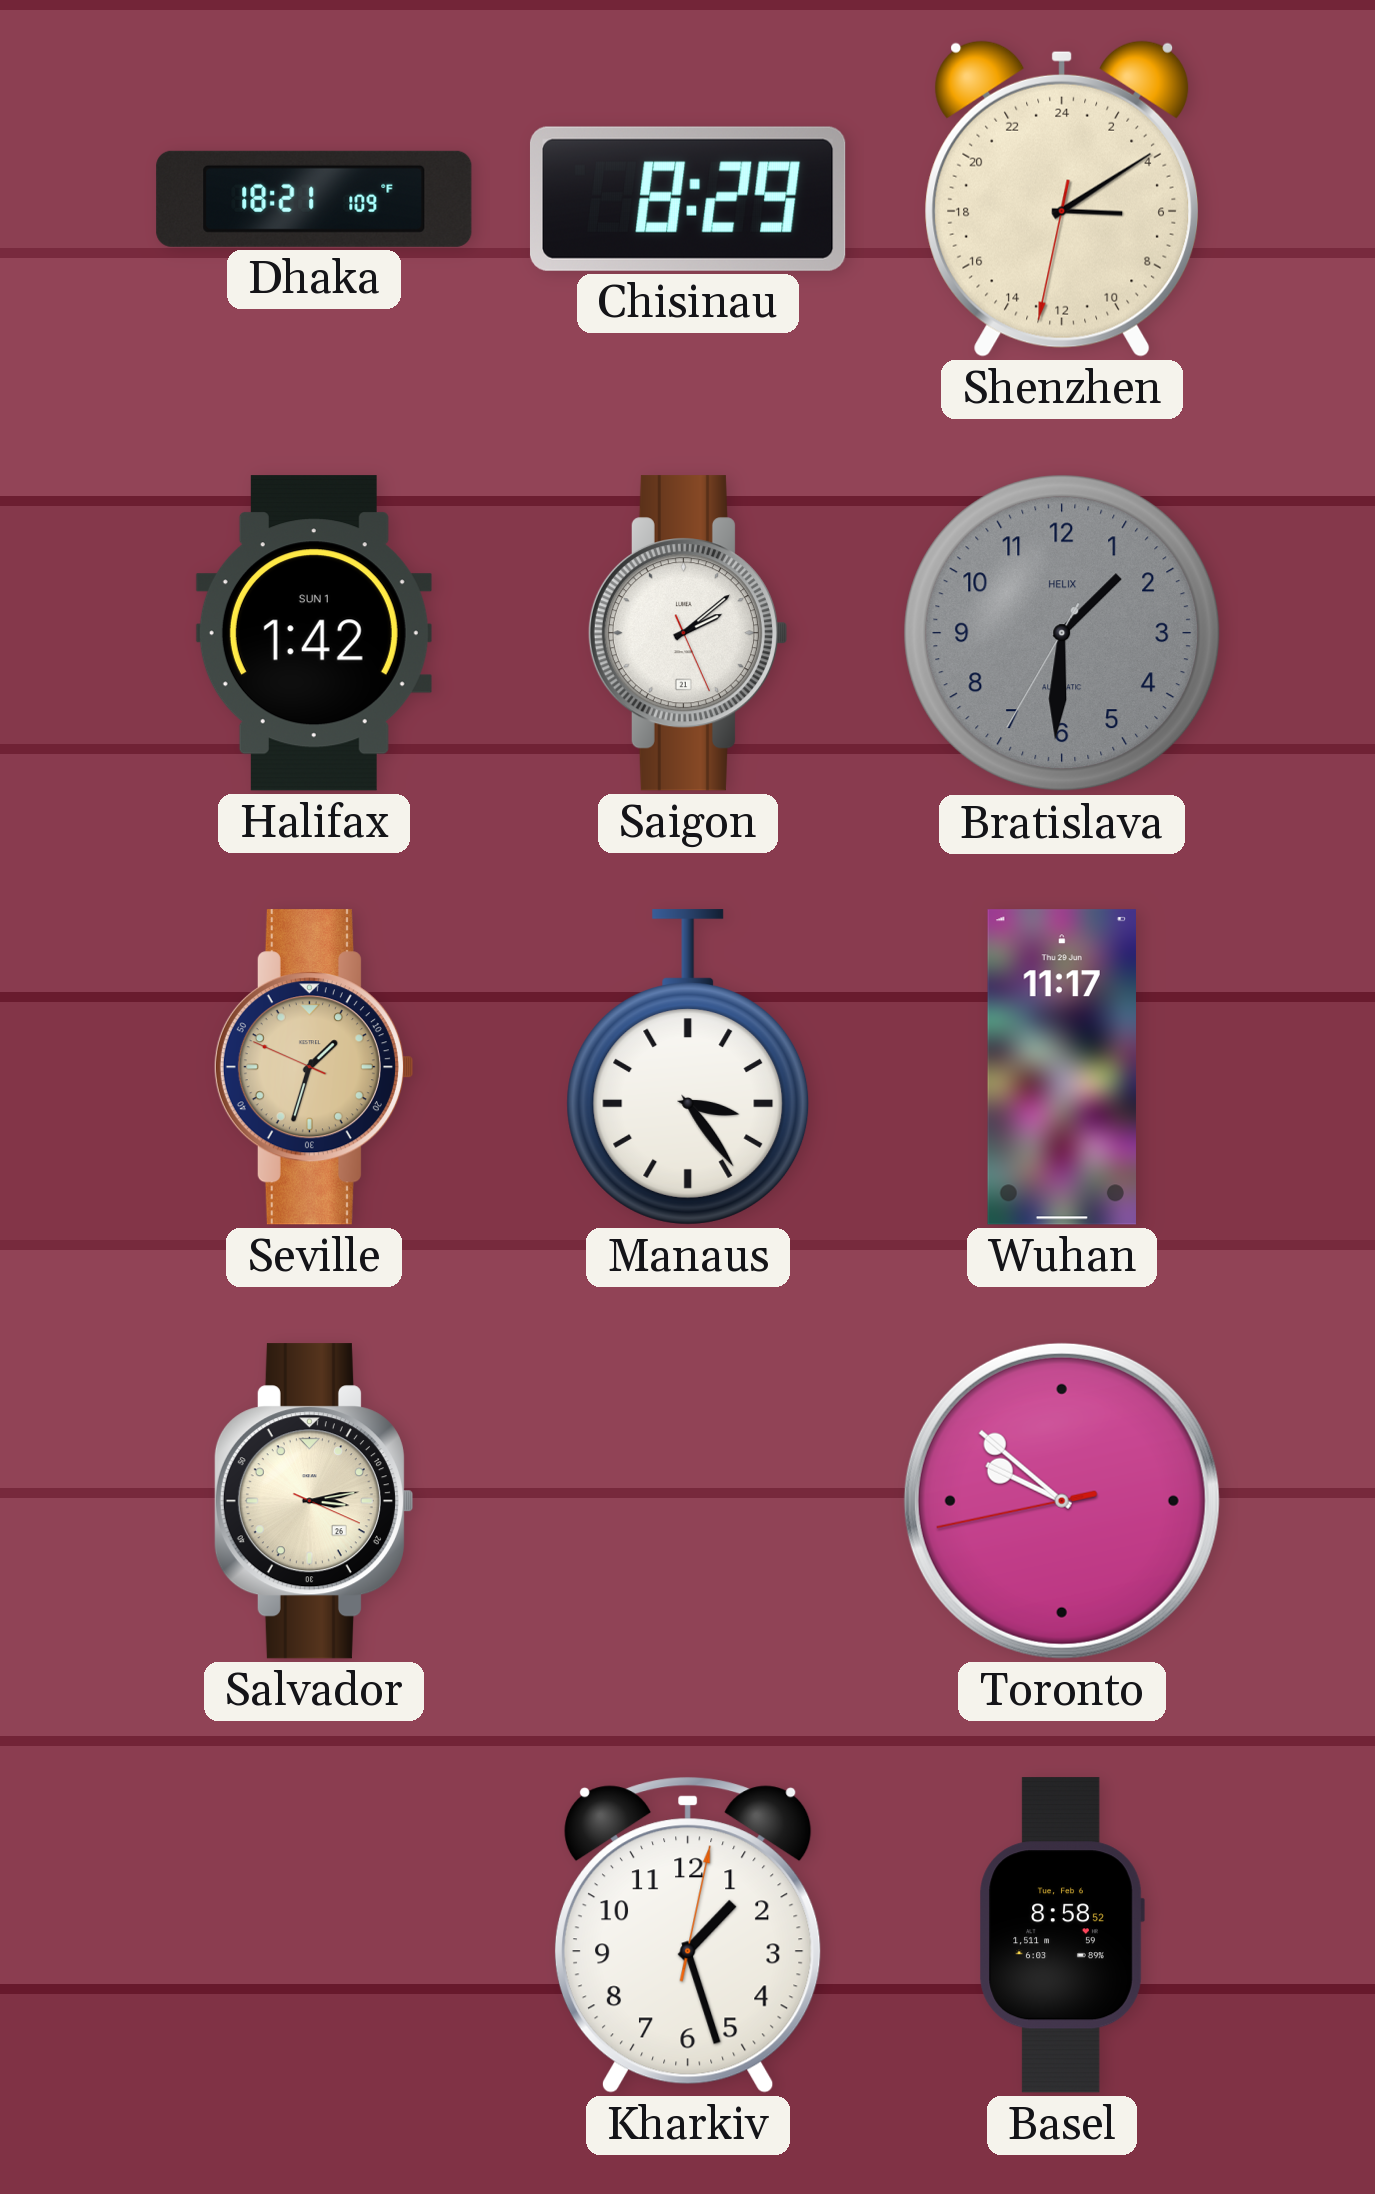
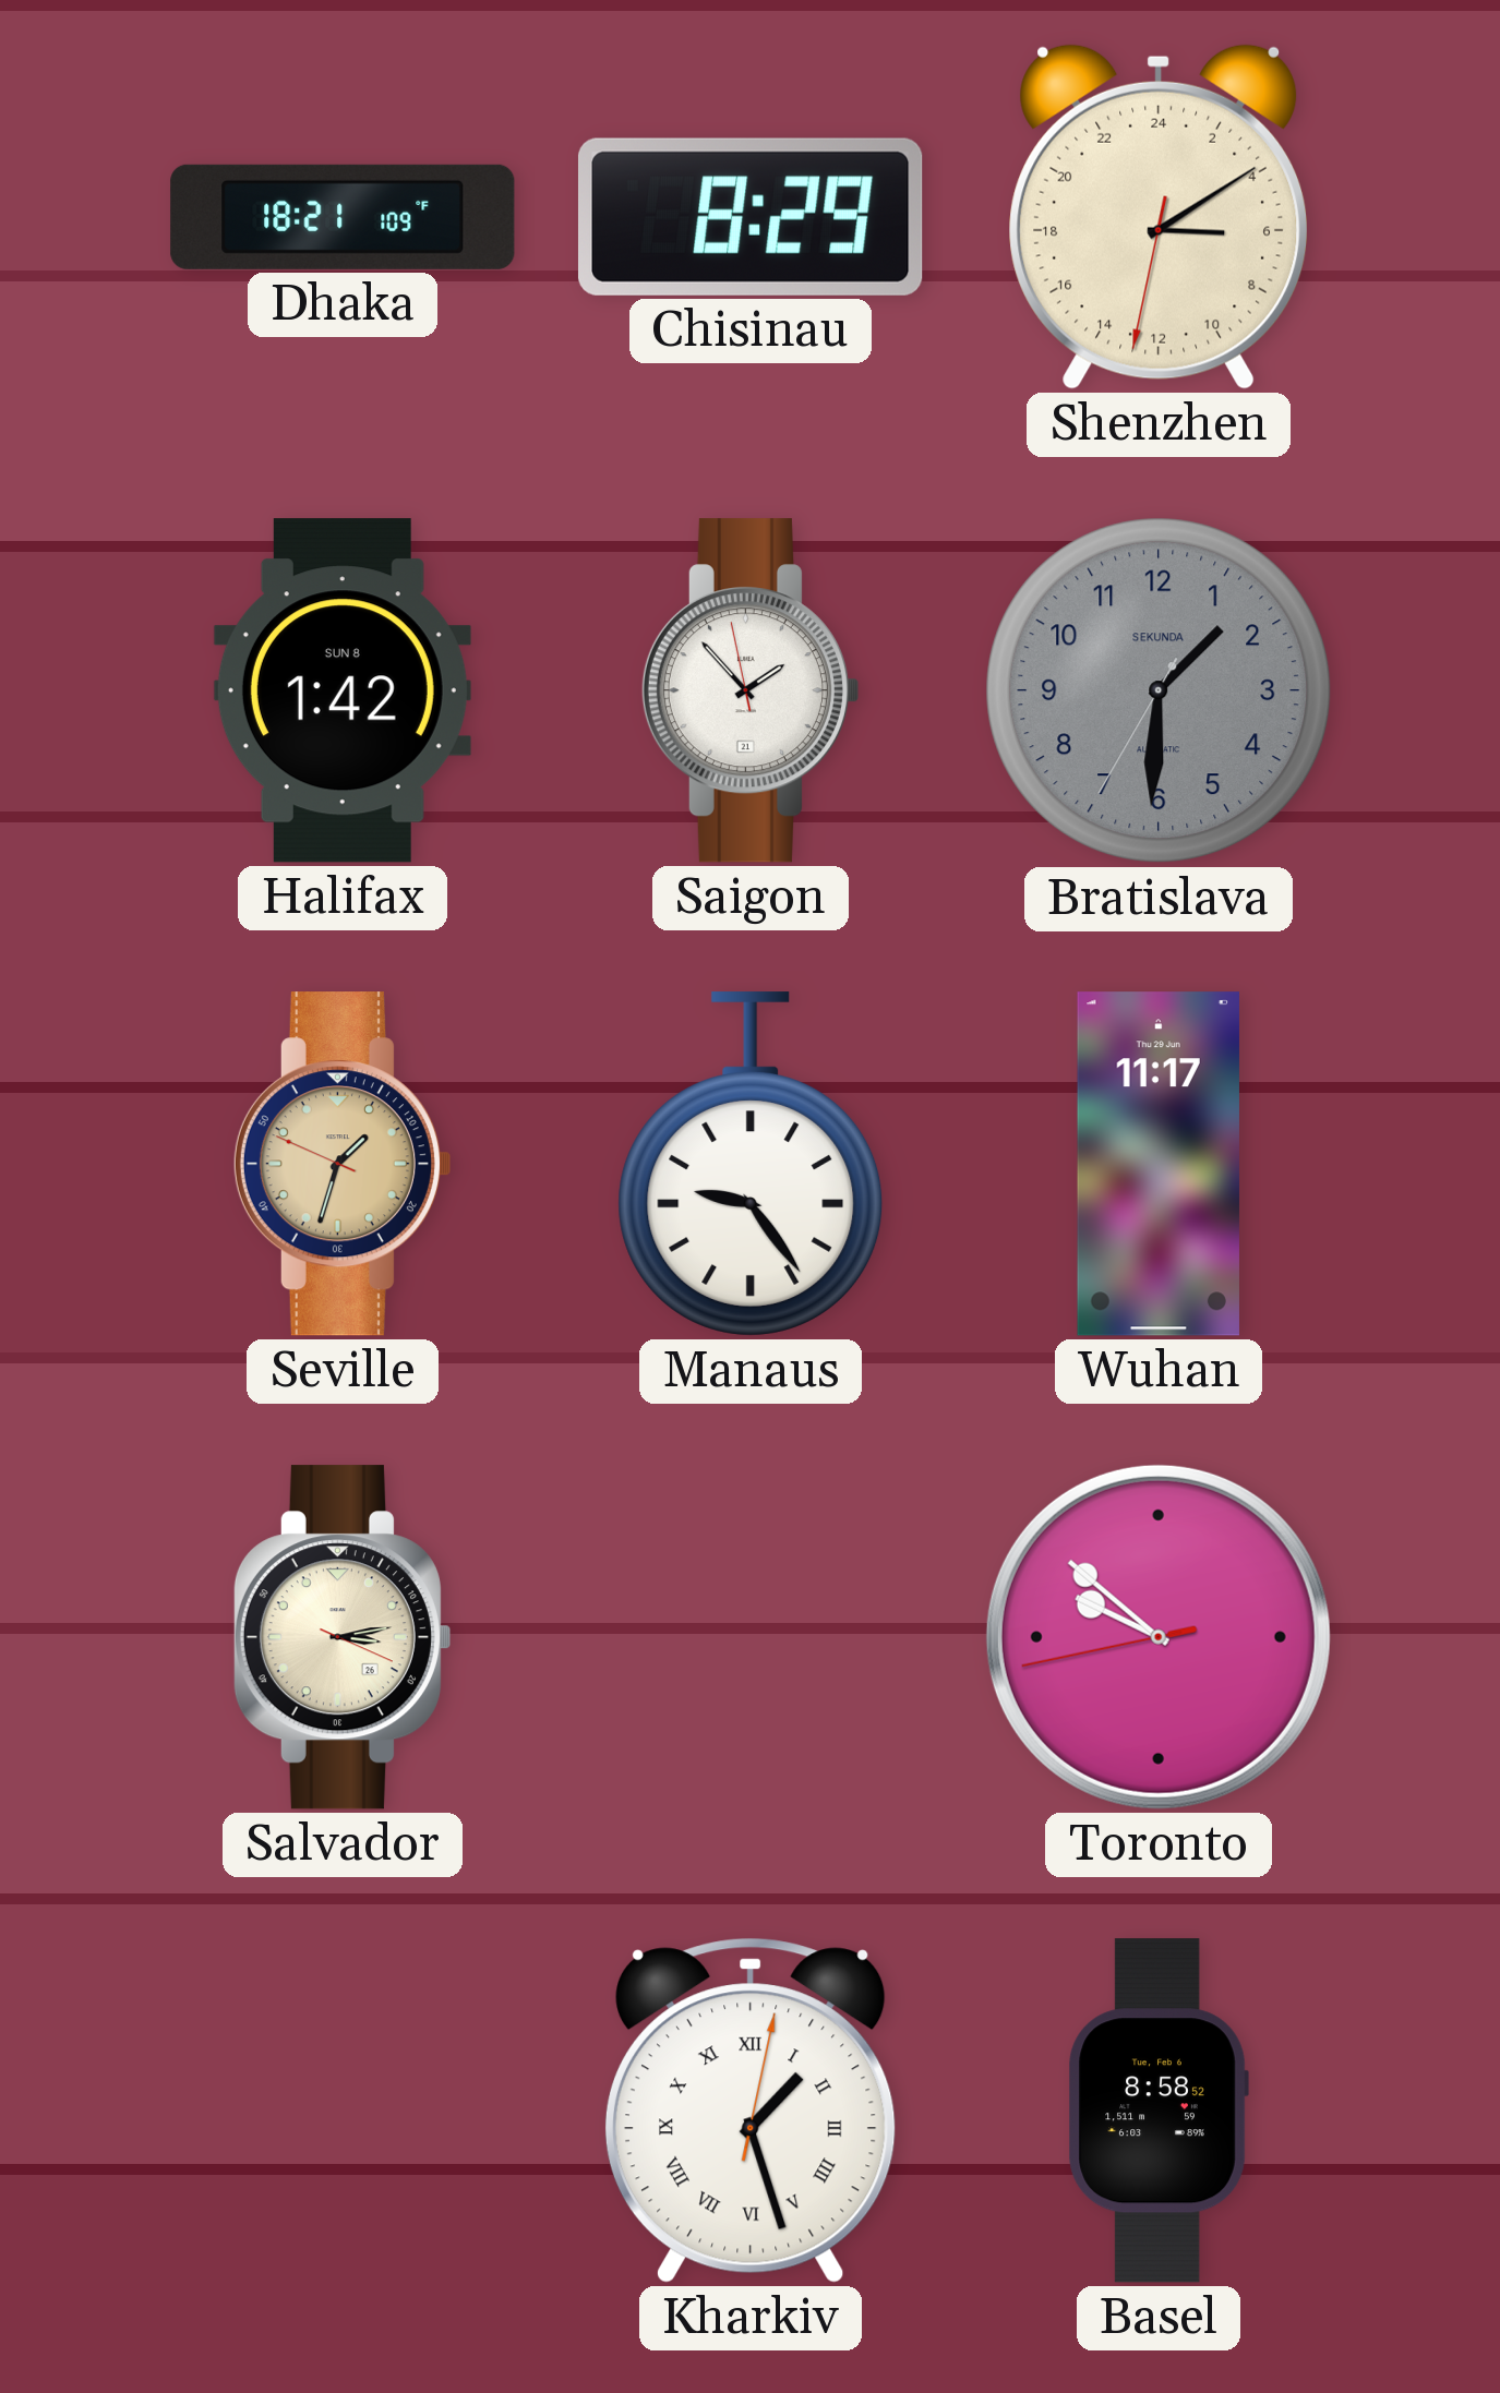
Halifax date: SUN 1 -> SUN 8
Saigon: 2:08 -> 1:52
Bratislava brand: HELIX -> SEKUNDA
Manaus: 3:24 -> 9:24
Kharkiv numerals: Arabic -> Roman
